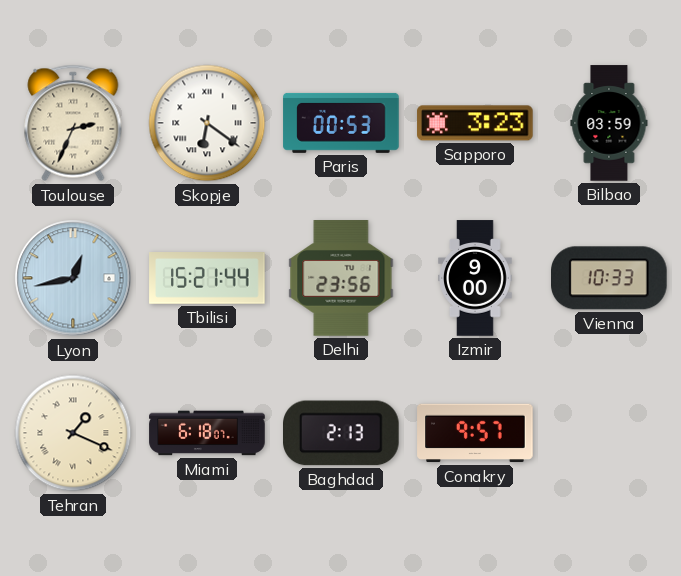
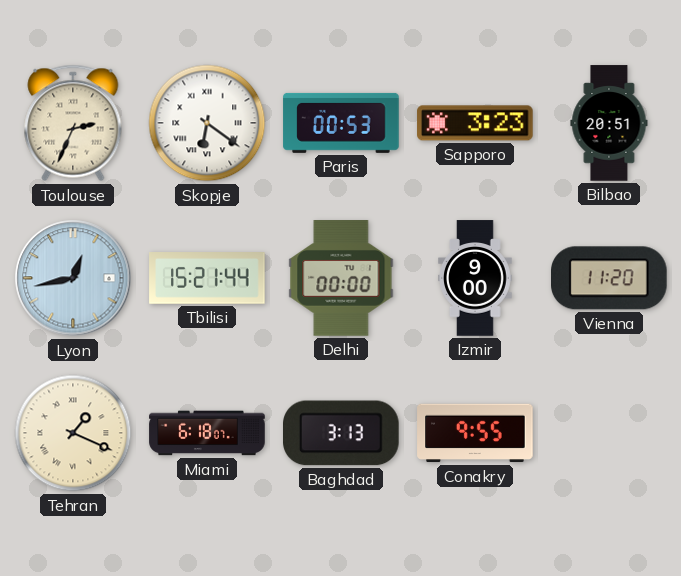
Bilbao: 03:59 -> 20:51
Delhi: 23:56 -> 00:00
Vienna: 10:33 -> 11:20
Baghdad: 2:13 -> 3:13
Conakry: 9:57 -> 9:55
